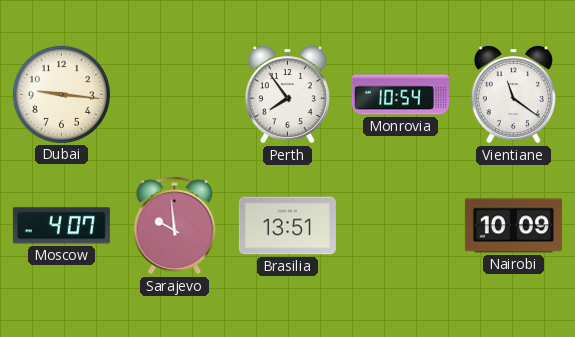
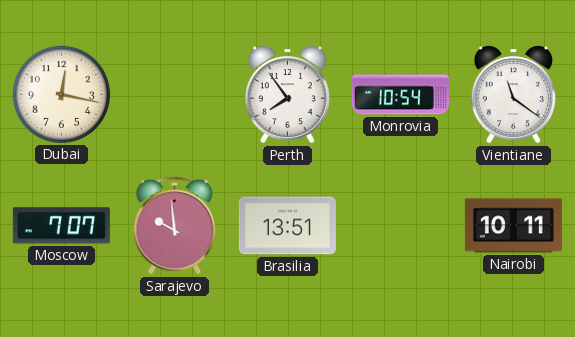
Dubai: 9:16 -> 12:17
Moscow: 4:07 -> 7:07
Nairobi: 10:09 -> 10:11
